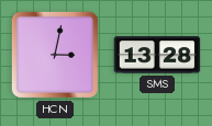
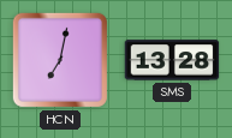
HCN: 3:02 -> 7:02
